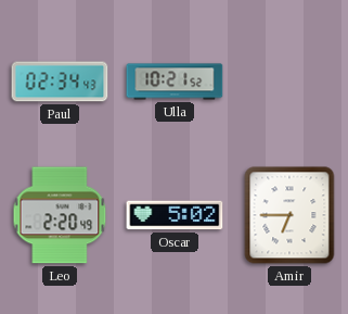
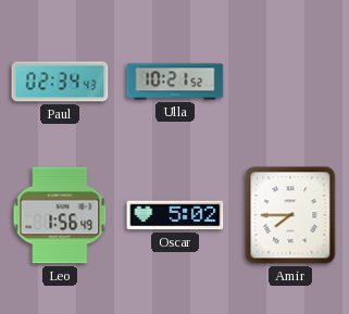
Leo: 2:20 -> 1:56
Amir: 6:45 -> 7:45
